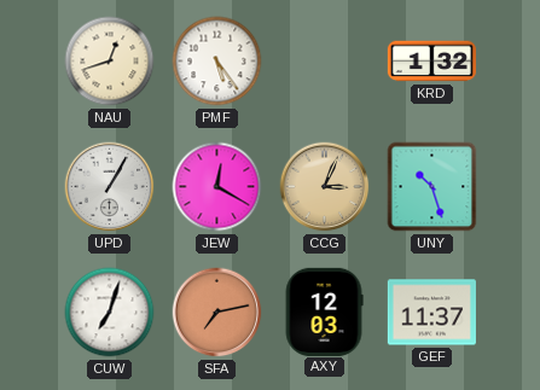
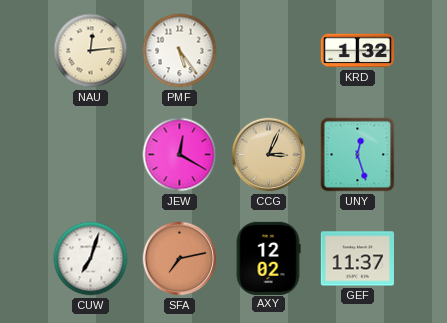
NAU: 12:42 -> 12:14
UPD: 1:05 -> none
UNY: 10:27 -> 12:27
AXY: 12:03 -> 12:02
